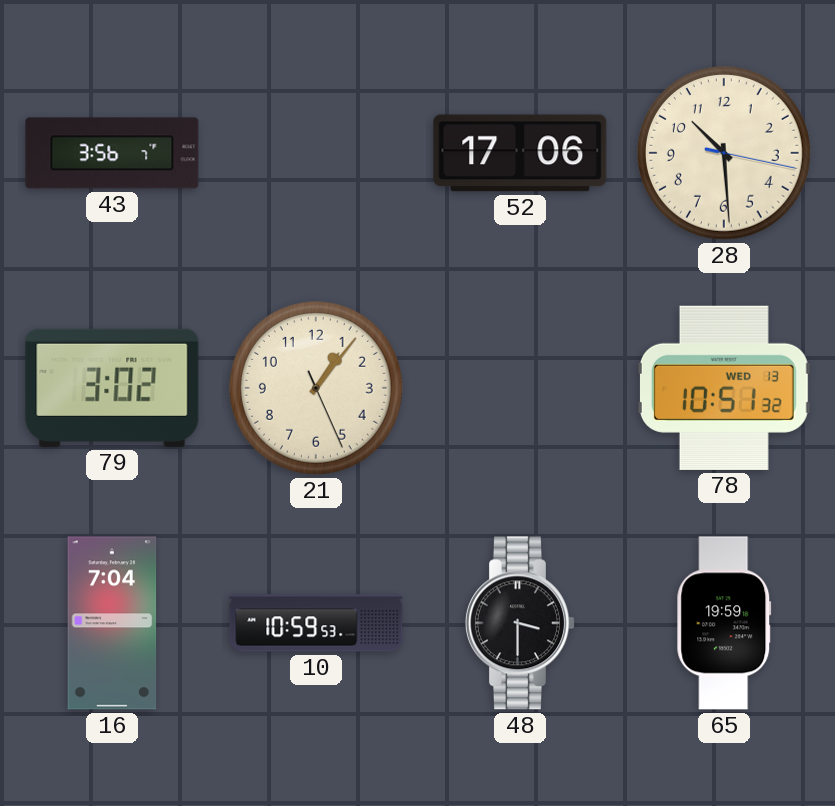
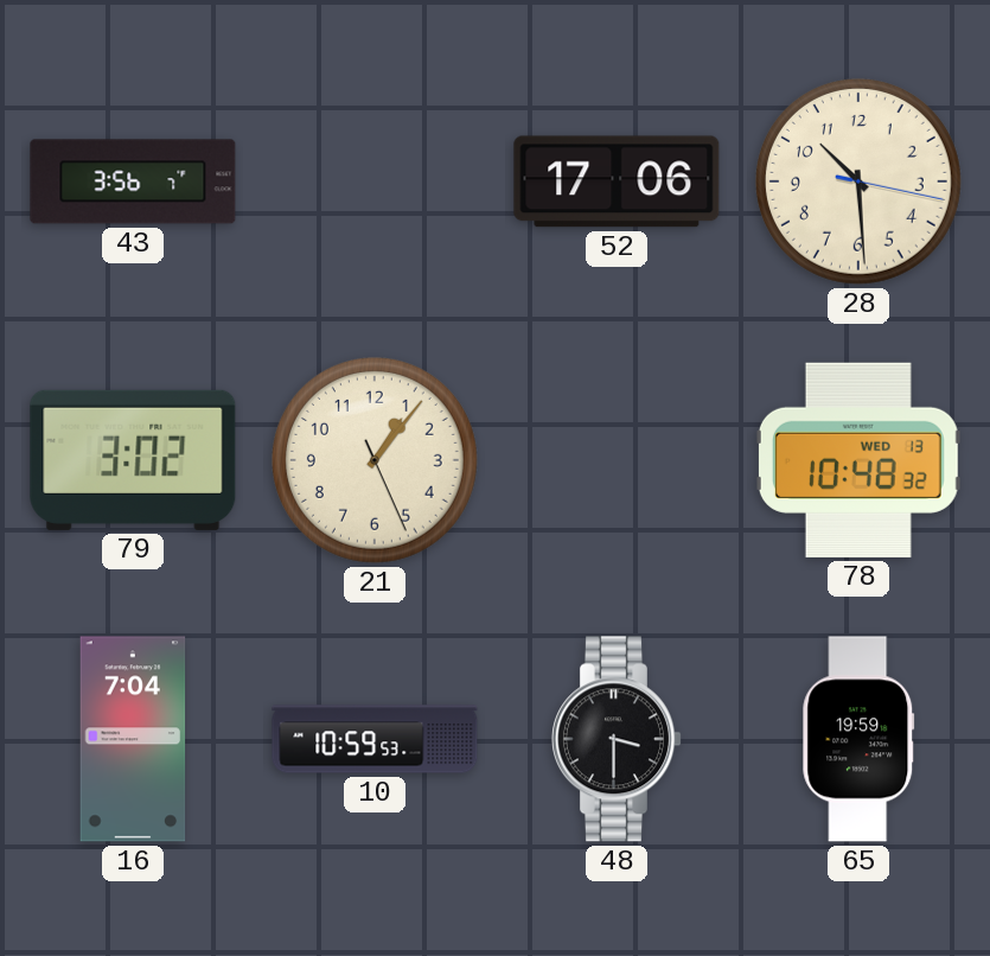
78: 10:51 -> 10:48
